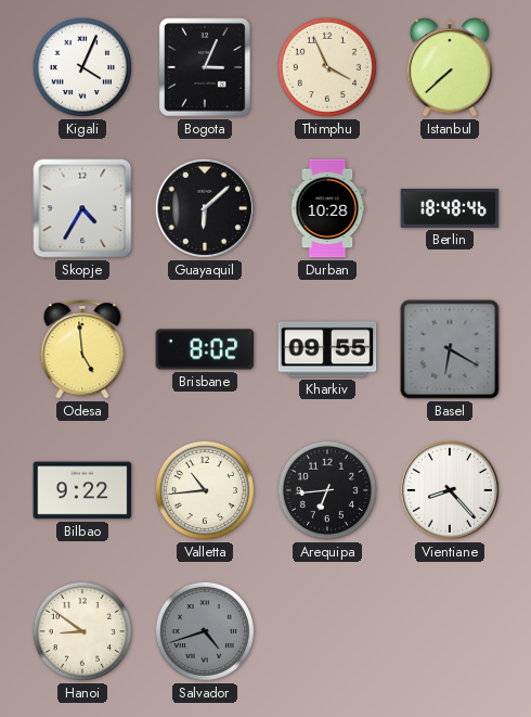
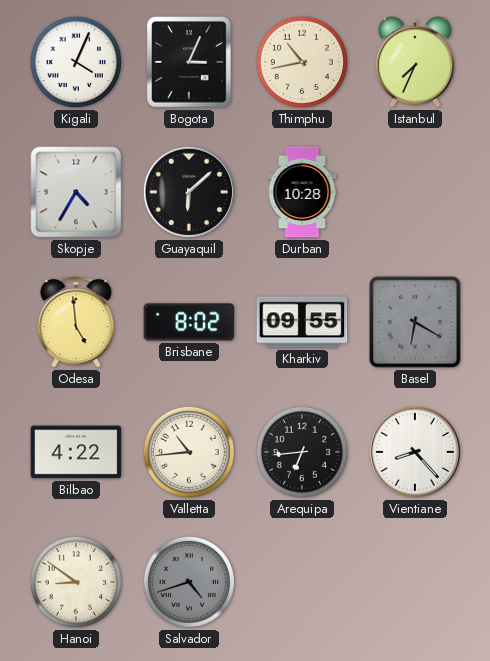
Thimphu: 3:56 -> 10:43
Istanbul: 7:38 -> 7:34
Berlin: 18:48 -> none
Bilbao: 9:22 -> 4:22
